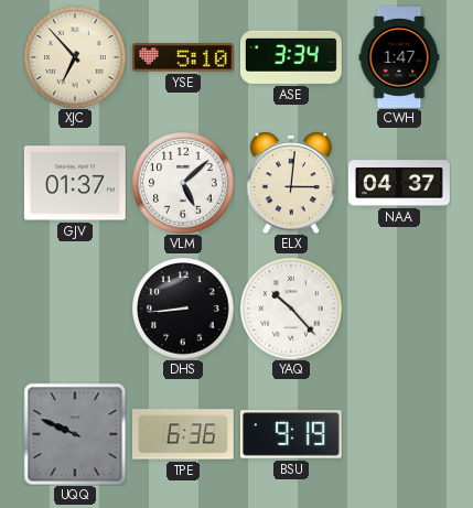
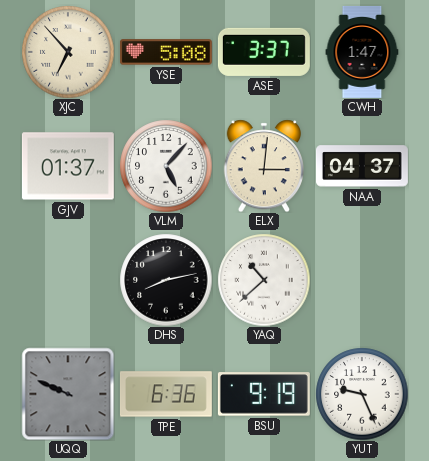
YSE: 5:10 -> 5:08
ASE: 3:34 -> 3:37
VLM: 5:08 -> 5:07
DHS: 8:44 -> 8:13
YAQ: 10:23 -> 10:38
YUT: none -> 9:26
